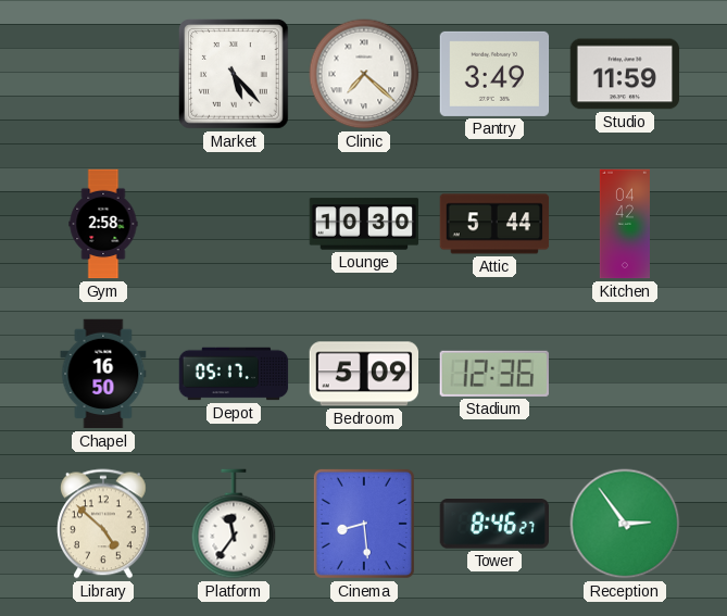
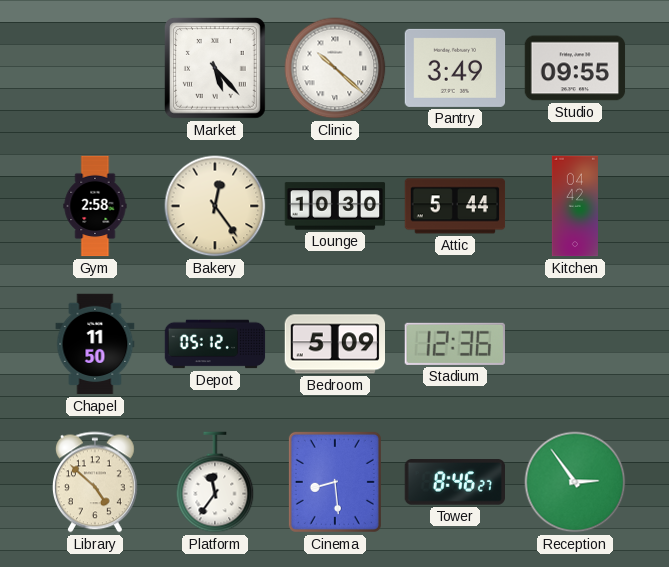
Clinic: 7:22 -> 10:22
Studio: 11:59 -> 09:55
Bakery: none -> 12:24
Chapel: 16:50 -> 11:50
Depot: 05:17 -> 05:12
